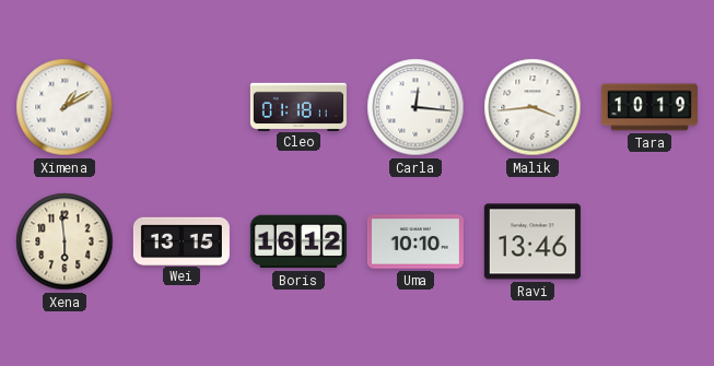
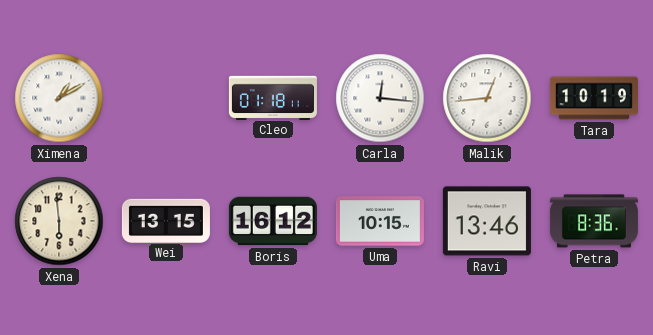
Malik: 3:44 -> 12:44
Uma: 10:10 -> 10:15
Petra: none -> 8:36
